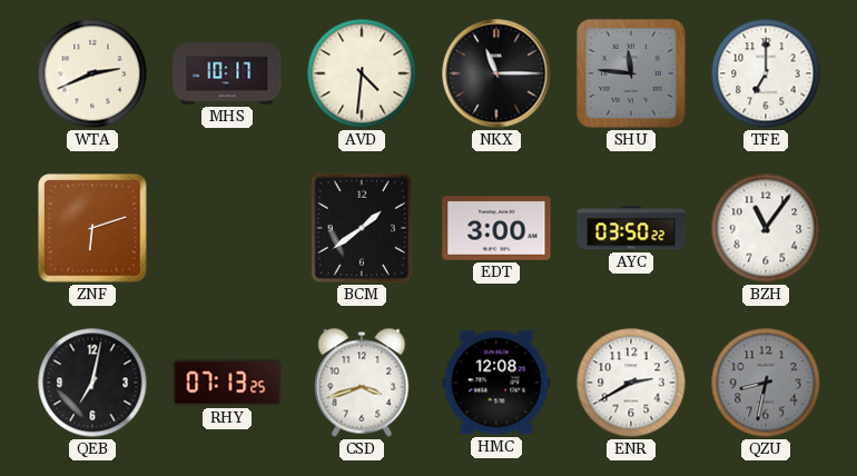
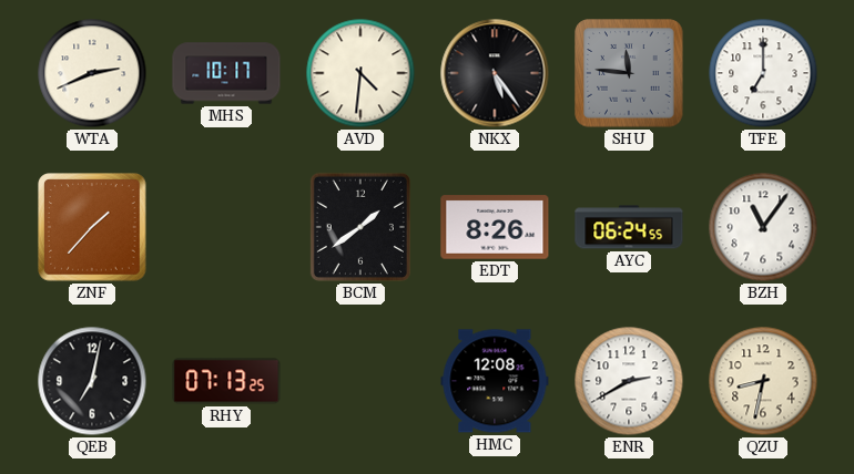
NKX: 11:15 -> 5:24
ZNF: 6:12 -> 1:37
EDT: 3:00 -> 8:26
AYC: 03:50 -> 06:24
CSD: 3:42 -> none
QZU dial: grey -> cream
